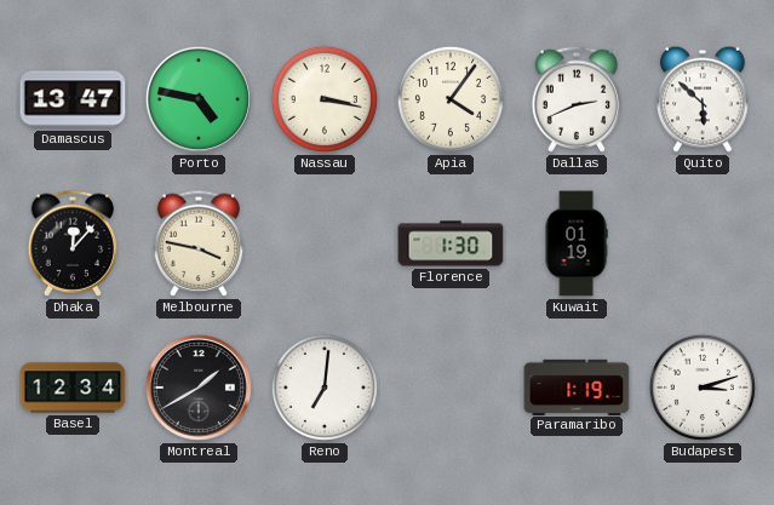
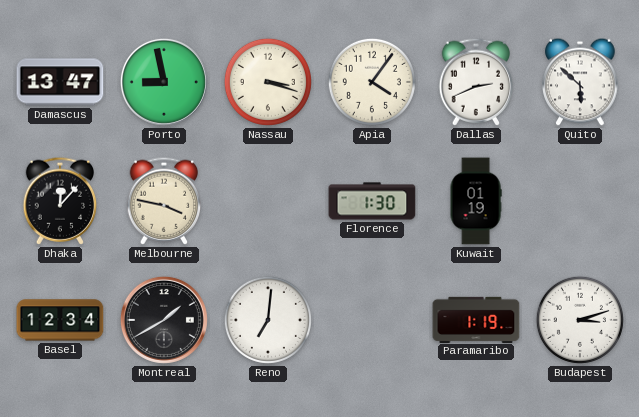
Porto: 4:47 -> 8:58
Nassau: 3:17 -> 3:18
